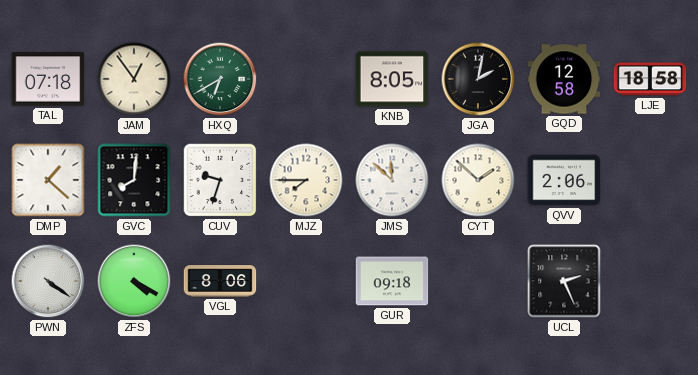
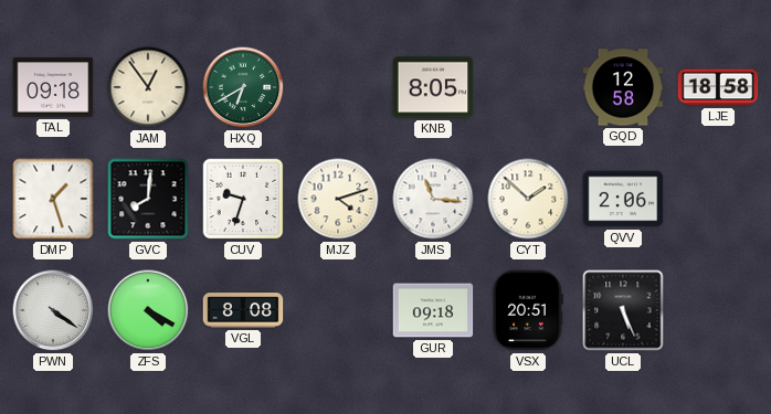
TAL: 07:18 -> 09:18
JGA: 2:02 -> none
DMP: 1:22 -> 1:27
MJZ: 7:45 -> 4:12
JMS: 11:52 -> 11:16
VGL: 8:06 -> 8:08
VSX: none -> 20:51
UCL: 2:26 -> 5:26
